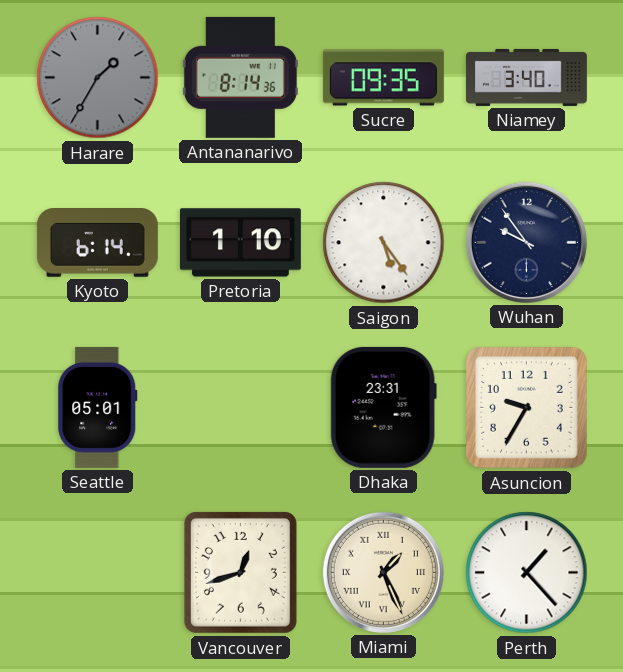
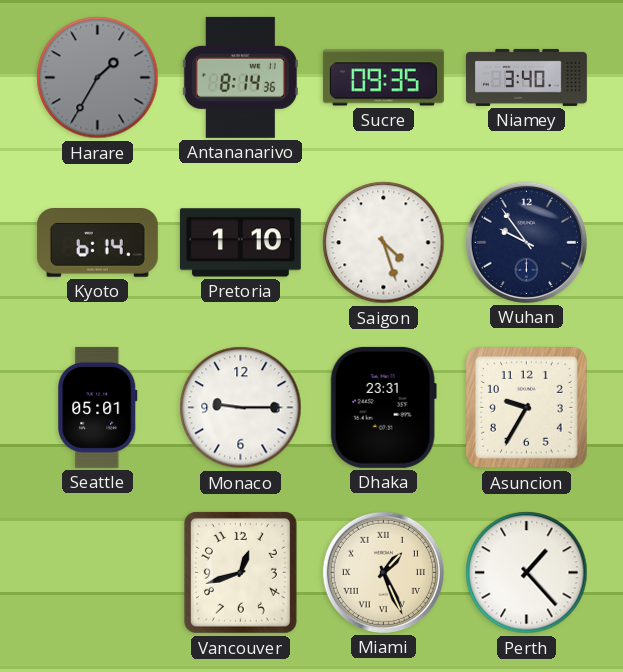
Saigon: 5:24 -> 4:27
Monaco: none -> 9:15
